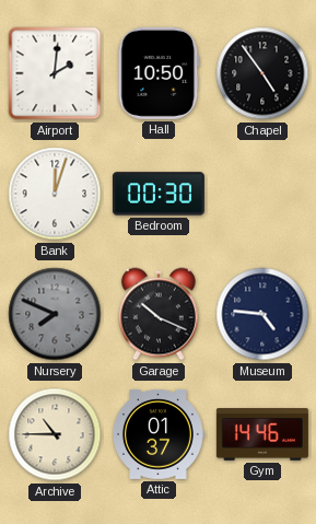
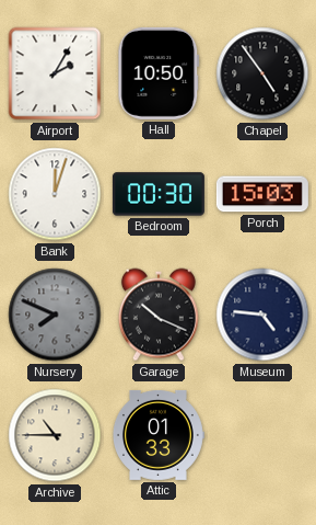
Airport: 2:01 -> 2:05
Porch: none -> 15:03
Attic: 01:37 -> 01:33
Gym: 14:46 -> none
